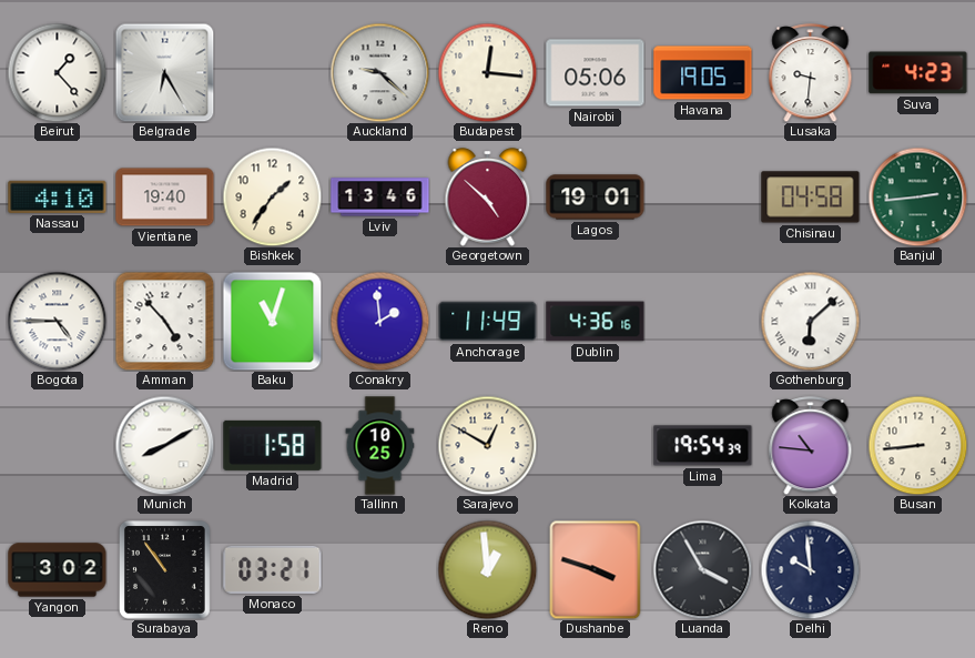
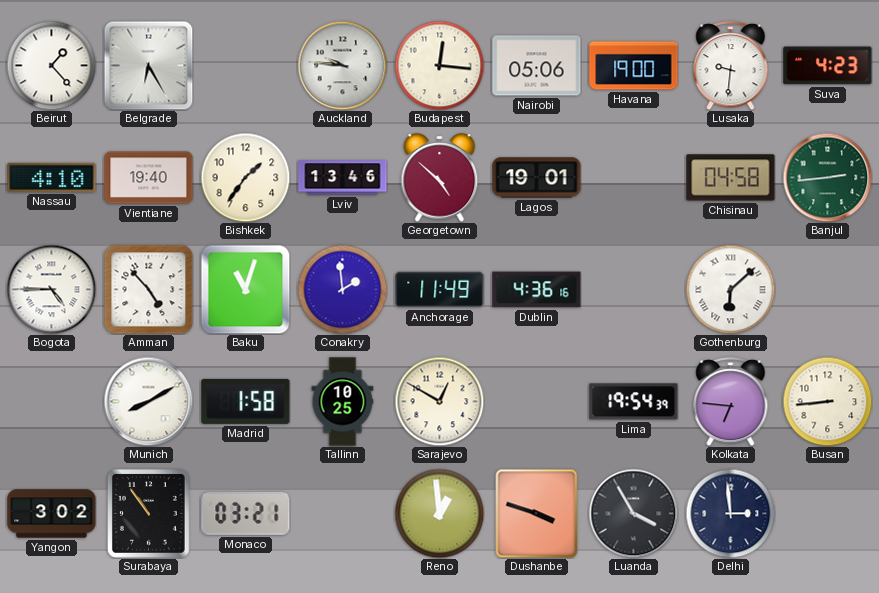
Auckland: 9:22 -> 9:46
Havana: 19:05 -> 19:00
Kolkata: 10:46 -> 6:46
Delhi: 9:59 -> 2:59
